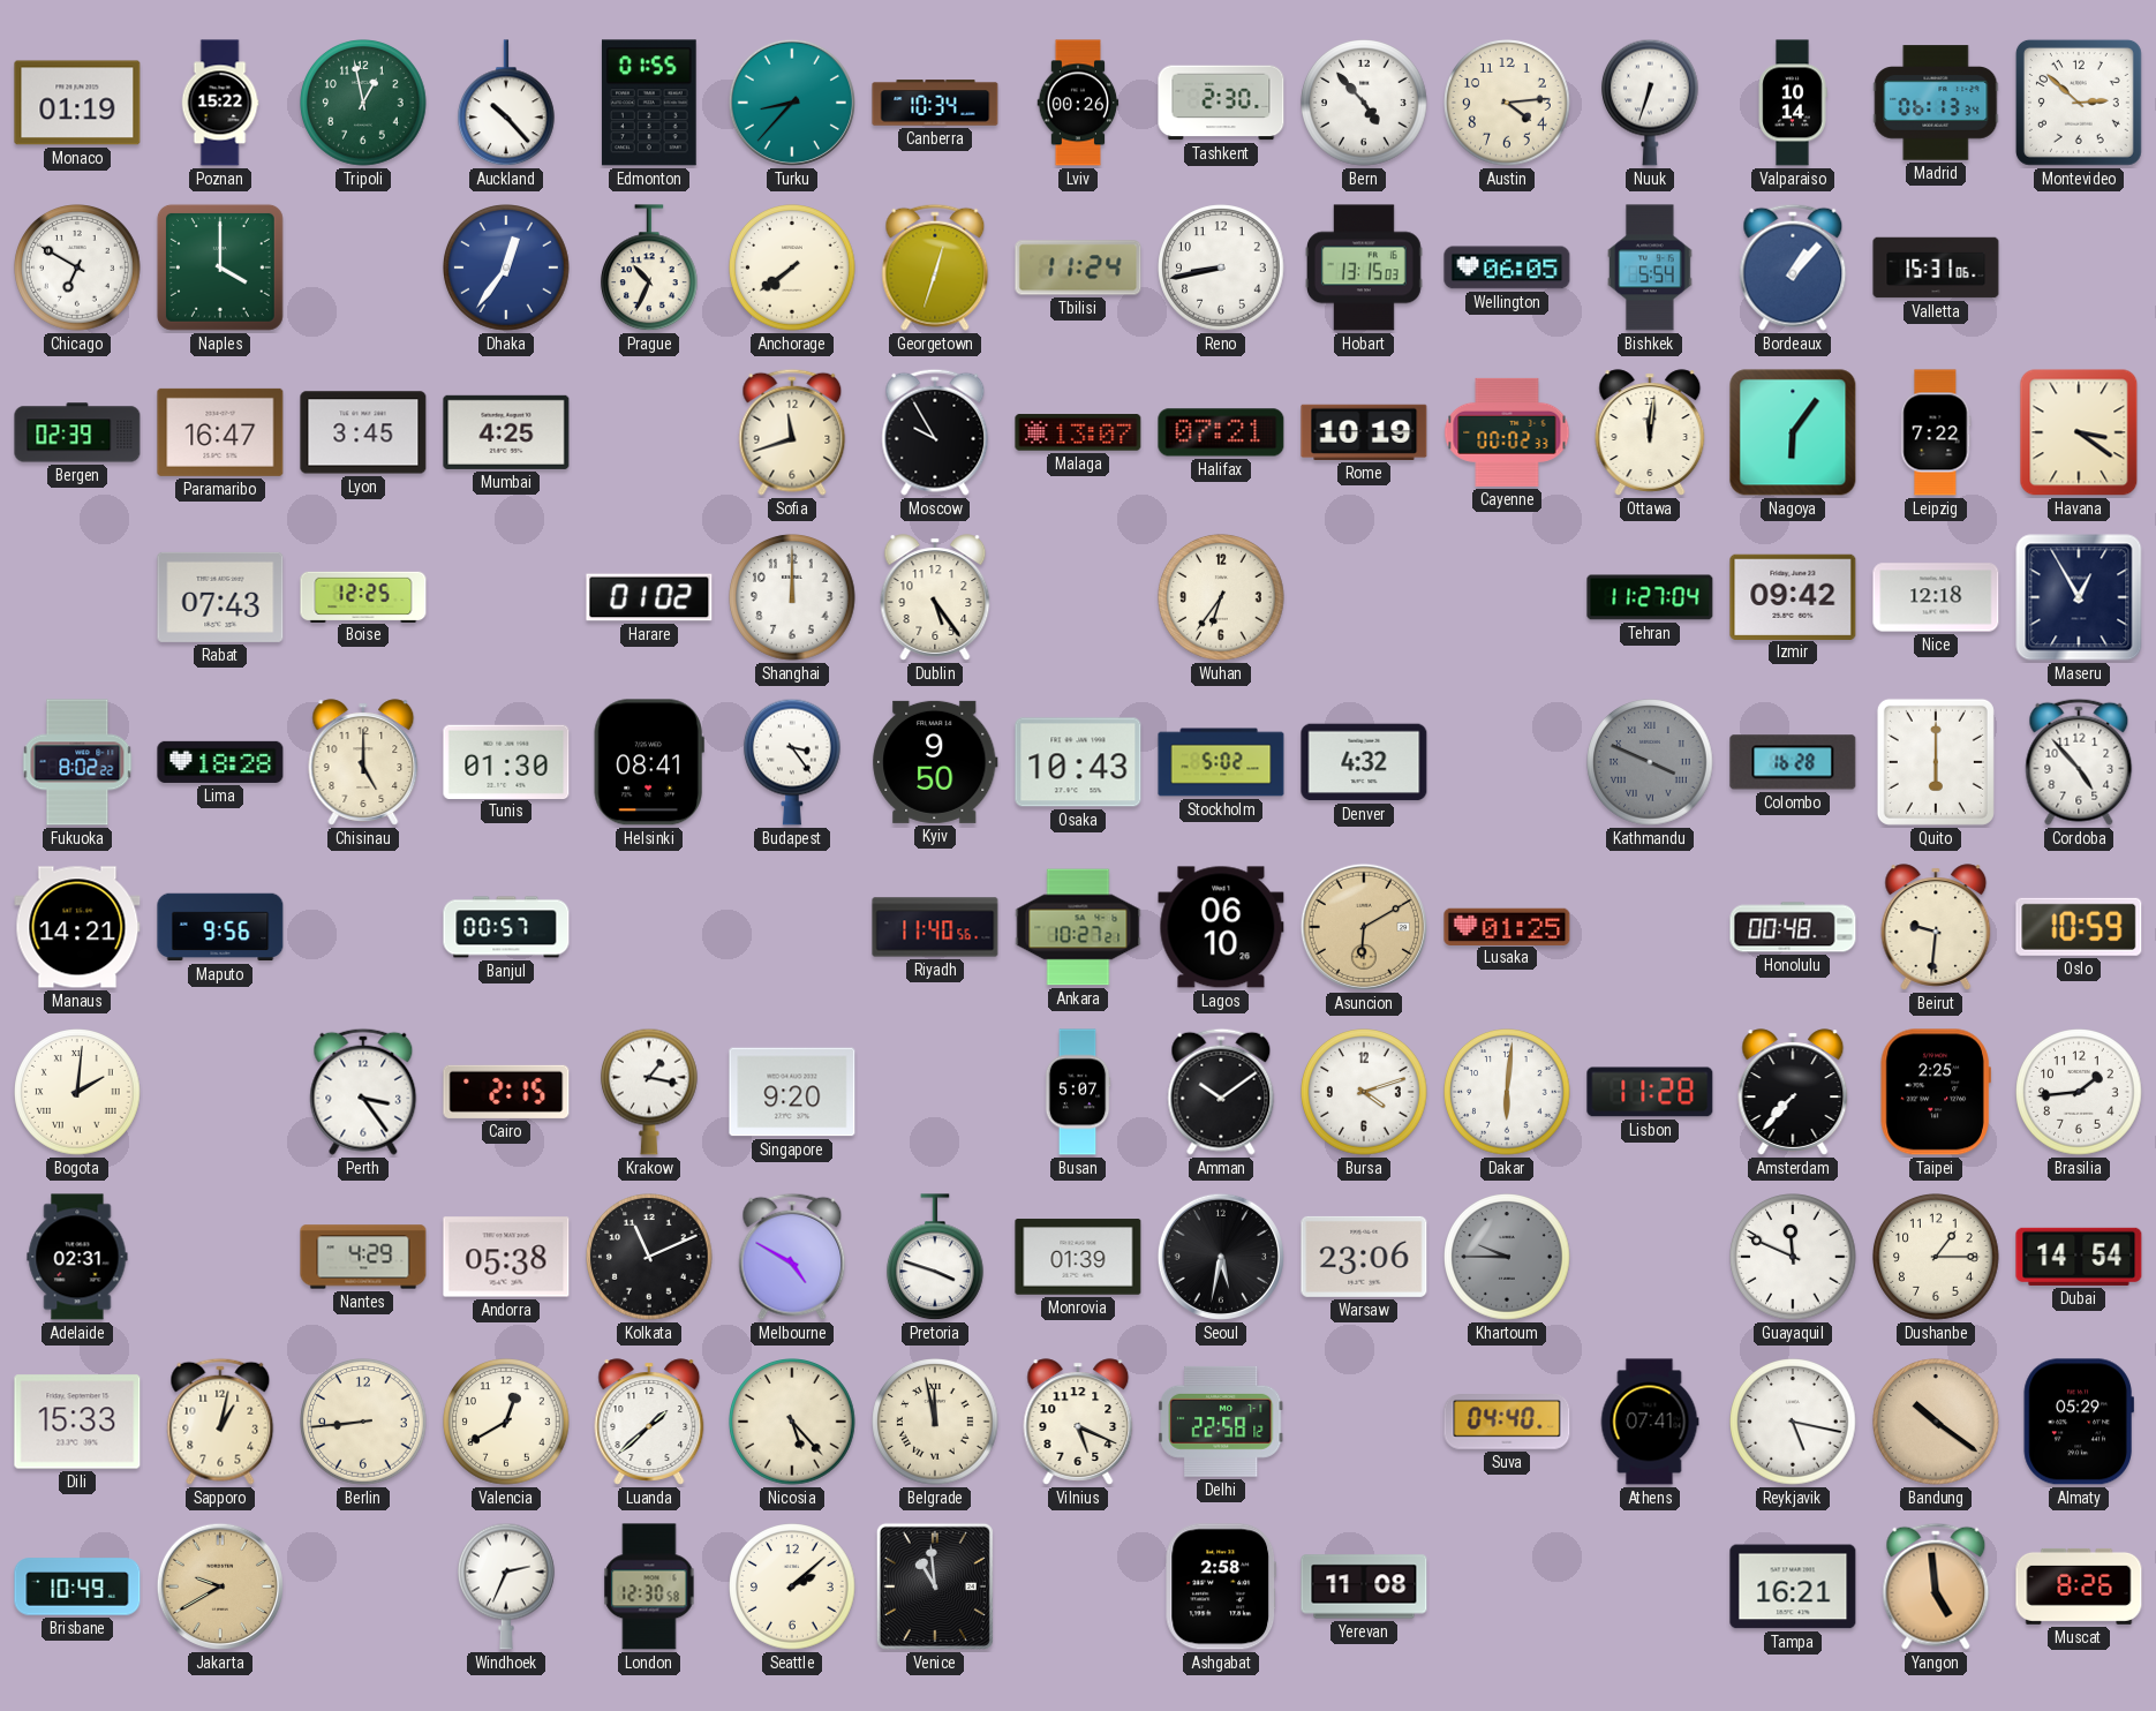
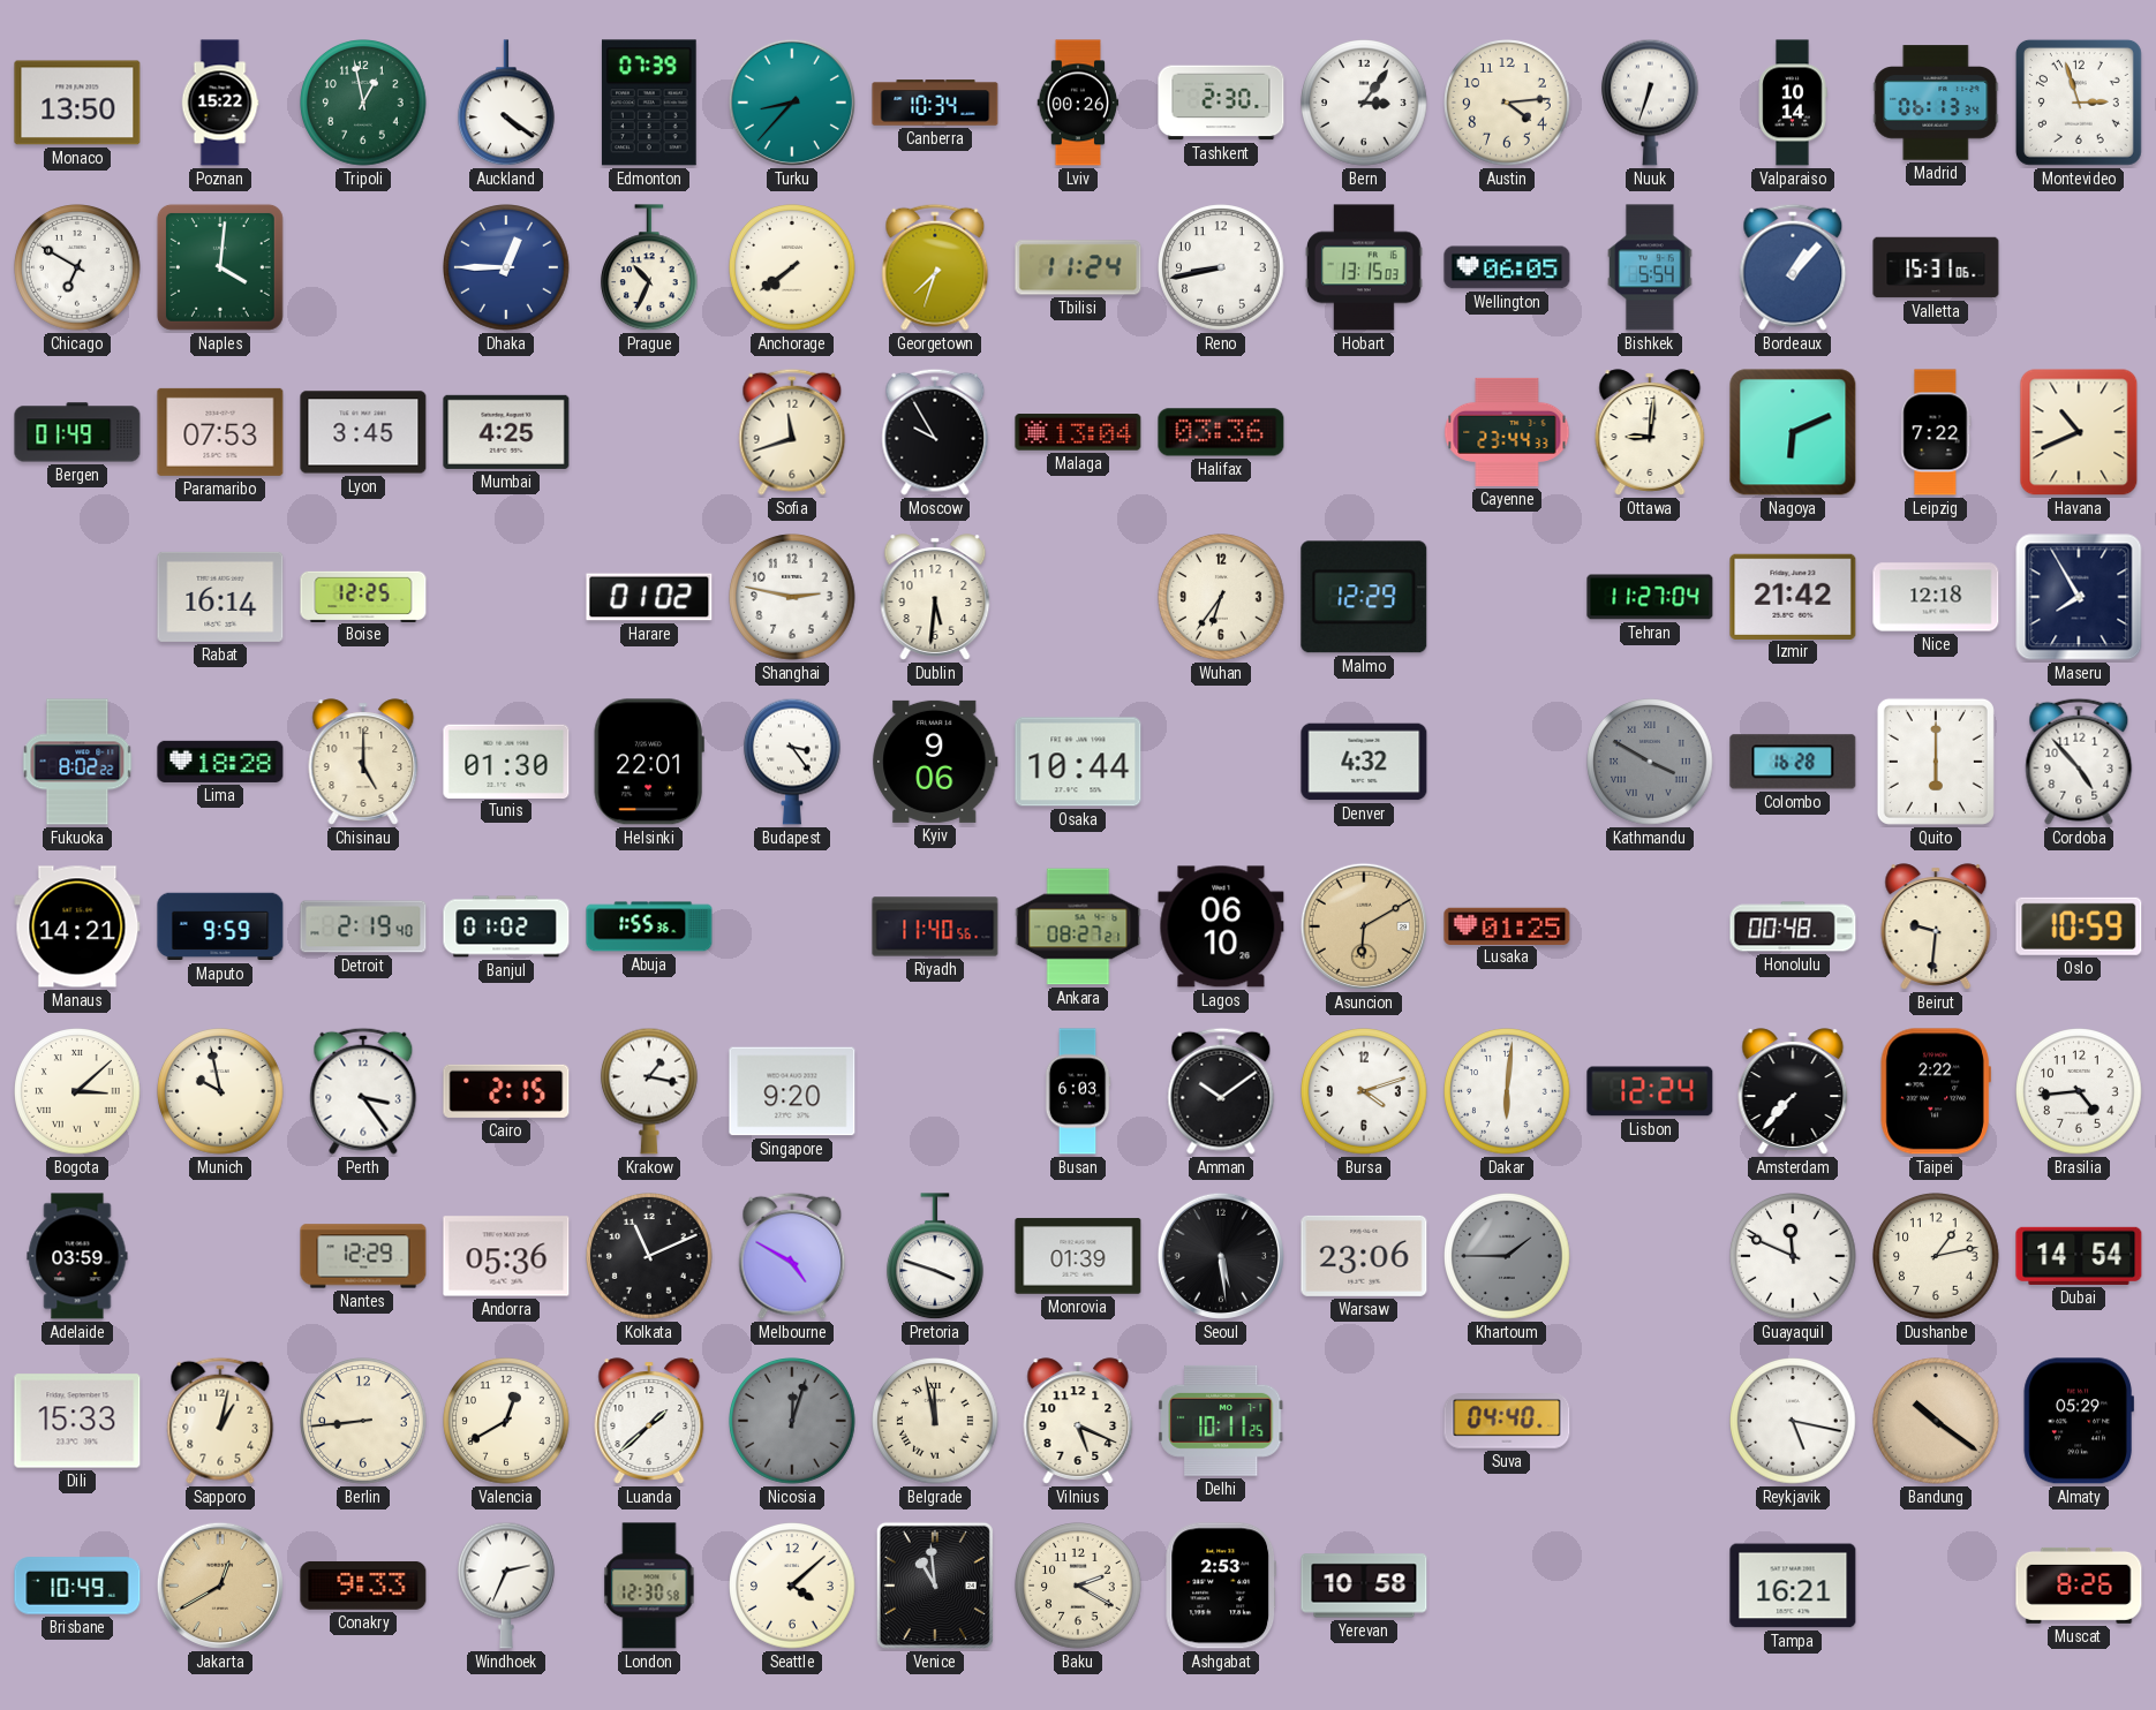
Monaco: 01:19 -> 13:50
Auckland: 10:23 -> 4:21
Edmonton: 01:55 -> 07:39
Bern: 4:53 -> 3:06
Montevideo: 2:52 -> 2:57
Naples: 4:00 -> 4:01
Dhaka: 12:36 -> 12:45
Georgetown: 12:33 -> 7:33
Bergen: 02:39 -> 01:49
Paramaribo: 16:47 -> 07:53
Malaga: 13:07 -> 13:04
Halifax: 07:21 -> 03:36
Rome: 10:19 -> none
Cayenne: 00:02 -> 23:44
Ottawa: 12:01 -> 9:01
Nagoya: 6:06 -> 6:11
Havana: 3:21 -> 10:41
Rabat: 07:43 -> 16:14
Shanghai: 12:00 -> 2:47
Dublin: 5:24 -> 5:31
Malmo: none -> 12:29
Izmir: 09:42 -> 21:42
Maseru: 12:55 -> 7:55
Helsinki: 08:41 -> 22:01
Kyiv: 9:50 -> 9:06
Osaka: 10:43 -> 10:44
Stockholm: 5:02 -> none
Kathmandu: 3:49 -> 3:50
Maputo: 9:56 -> 9:59
Detroit: none -> 2:19
Banjul: 00:57 -> 01:02
Abuja: none -> 1:55
Ankara: 10:27 -> 08:27
Bogota: 2:01 -> 3:08
Munich: none -> 9:58
Busan: 5:07 -> 6:03
Lisbon: 11:28 -> 12:24
Taipei: 2:25 -> 2:22
Brasilia: 1:44 -> 4:44
Adelaide: 02:31 -> 03:59
Nantes: 4:29 -> 12:29
Andorra: 05:38 -> 05:36
Seoul: 5:32 -> 5:29
Khartoum: 9:45 -> 1:45
Dushanbe: 1:15 -> 1:13
Nicosia: 5:23 -> 12:03
Nicosia dial: cream -> grey
Delhi: 22:58 -> 10:11
Athens: 07:41 -> none
Jakarta: 9:40 -> 12:40
Conakry: none -> 9:33
Seattle: 2:08 -> 4:08
Baku: none -> 2:20
Ashgabat: 2:58 -> 2:53
Yerevan: 11:08 -> 10:58
Yangon: 4:59 -> none
